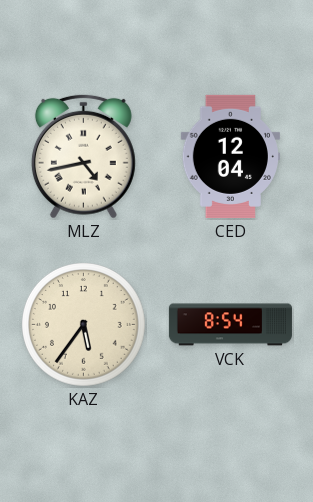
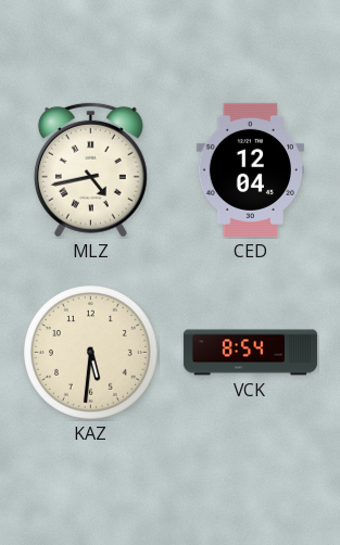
KAZ: 5:36 -> 5:31
